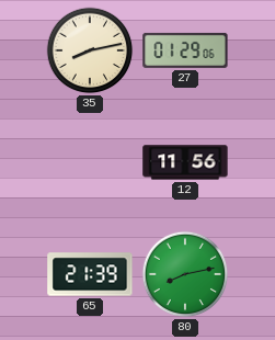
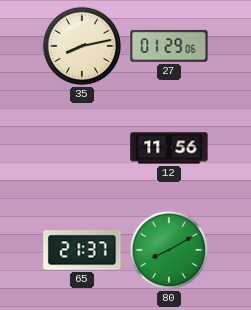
65: 21:39 -> 21:37
80: 8:13 -> 8:10
